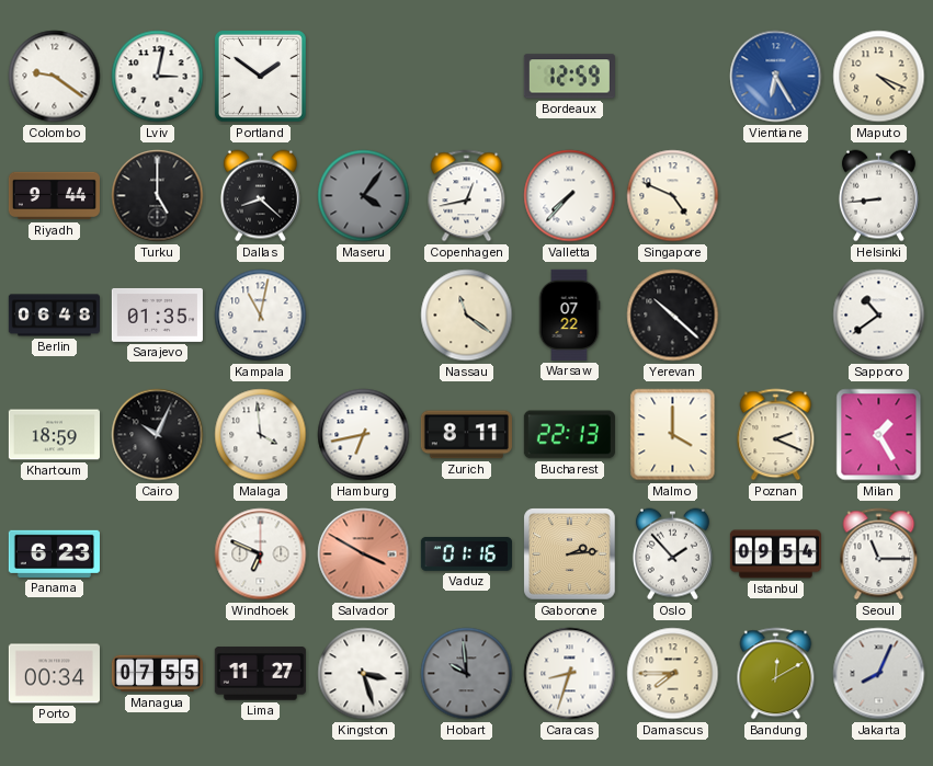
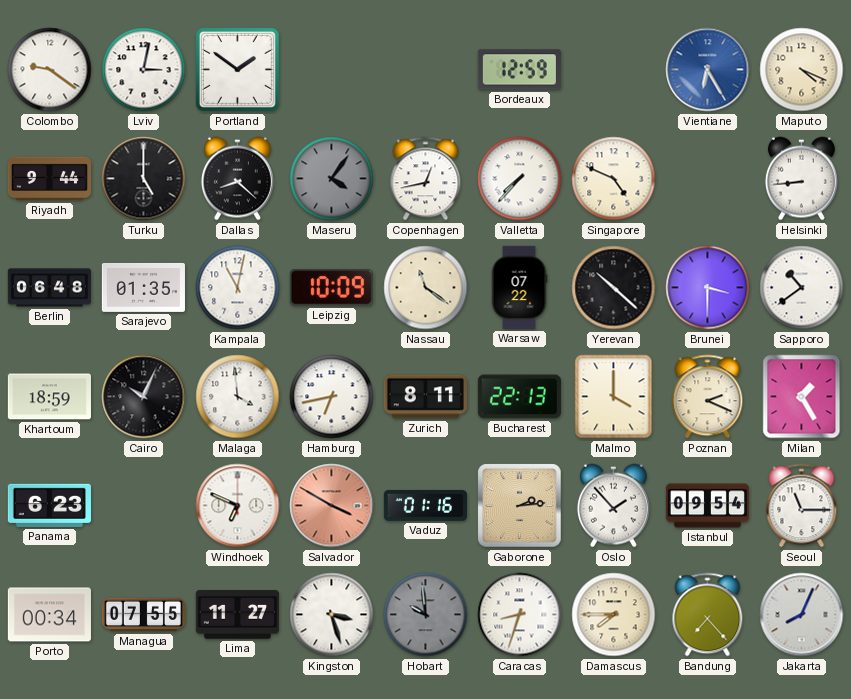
Leipzig: none -> 10:09
Brunei: none -> 3:30
Bandung: 12:10 -> 7:23
